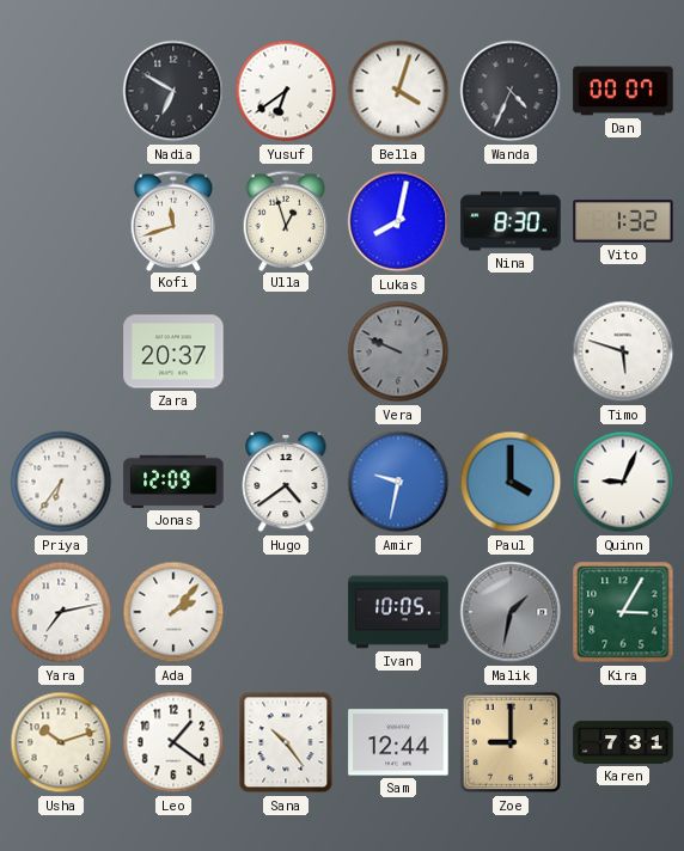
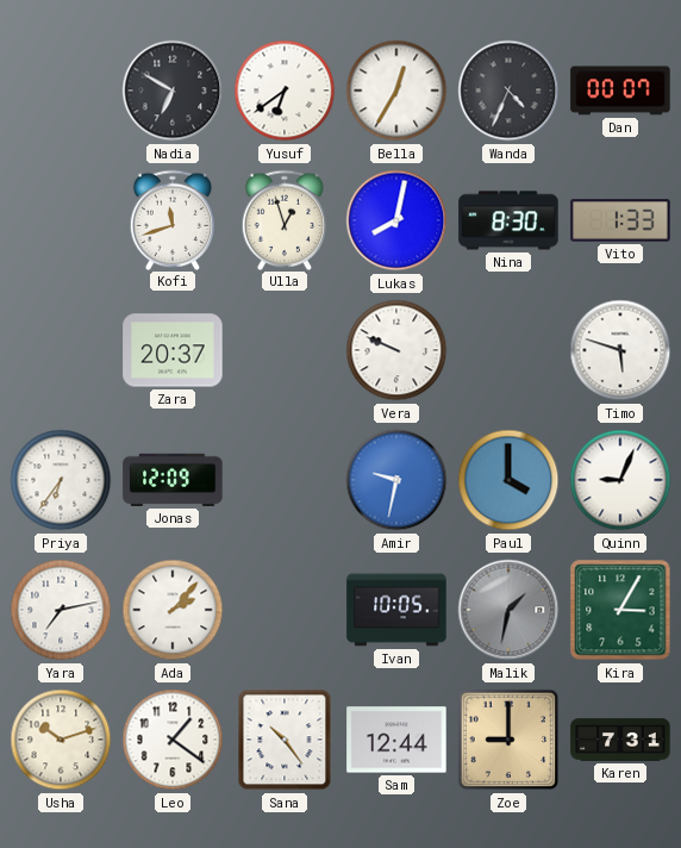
Bella: 4:03 -> 12:35
Vito: 1:32 -> 1:33
Vera dial: grey -> white
Hugo: 4:39 -> none
